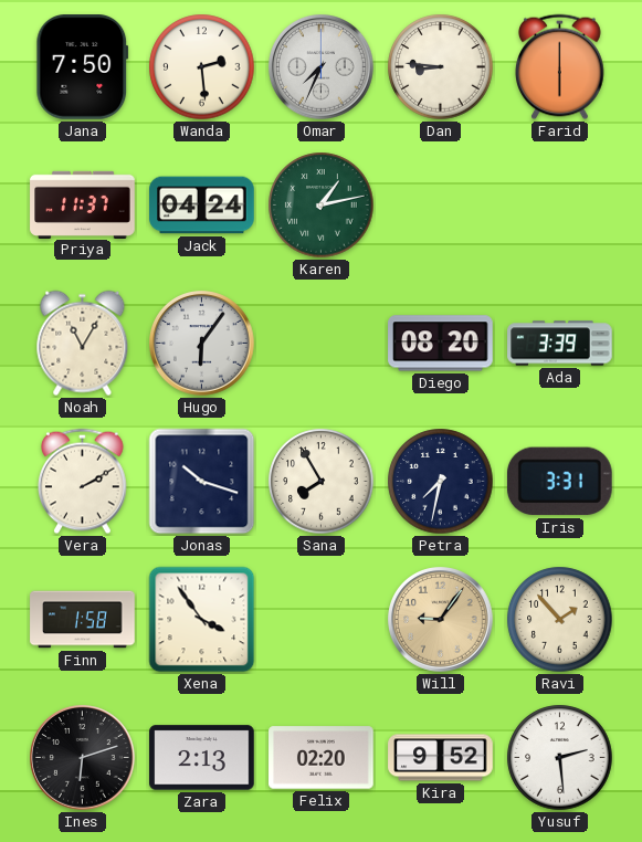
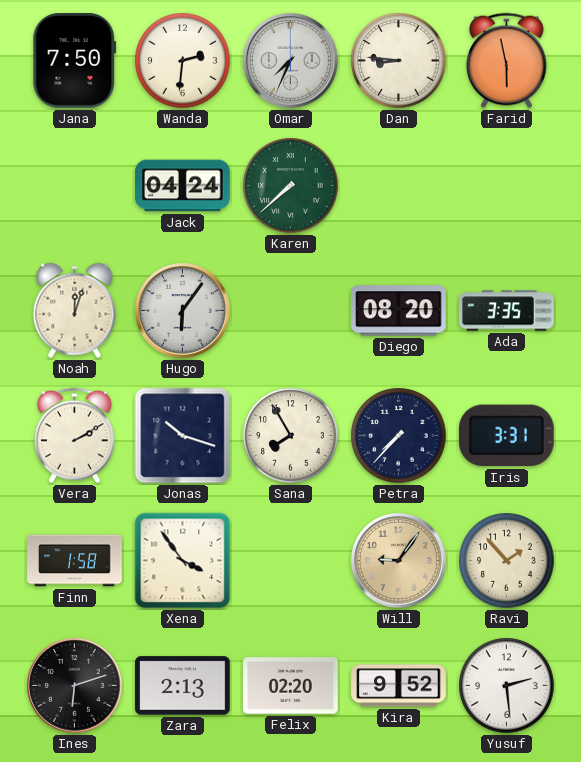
Wanda: 2:29 -> 2:31
Farid: 6:00 -> 5:58
Priya: 11:37 -> none
Karen: 1:13 -> 7:38
Noah: 11:05 -> 12:03
Ada: 3:39 -> 3:35
Petra: 7:32 -> 7:37
